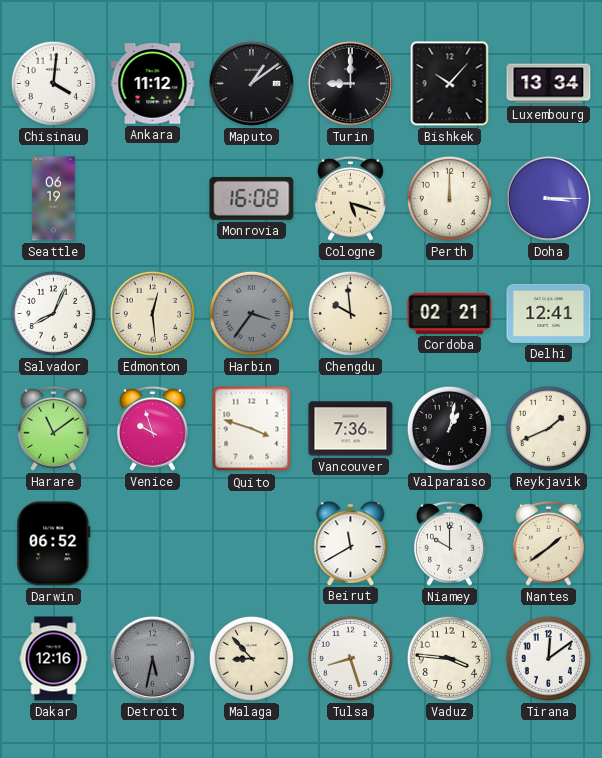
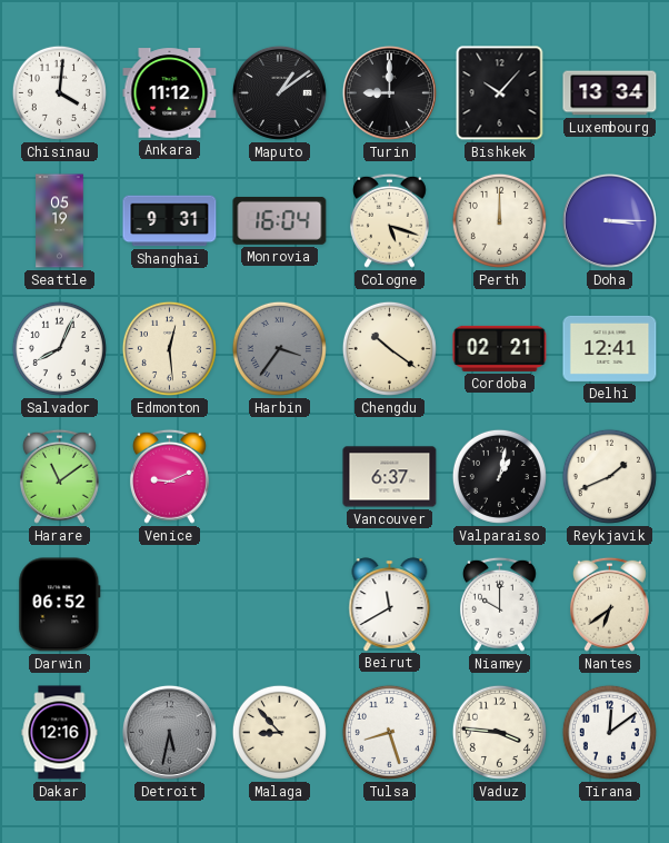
Seattle: 06:19 -> 05:19
Shanghai: none -> 9:31
Monrovia: 16:08 -> 16:04
Chengdu: 9:59 -> 10:21
Venice: 9:57 -> 9:11
Quito: 3:48 -> none
Vancouver: 7:36 -> 6:37
Nantes: 1:39 -> 6:39
